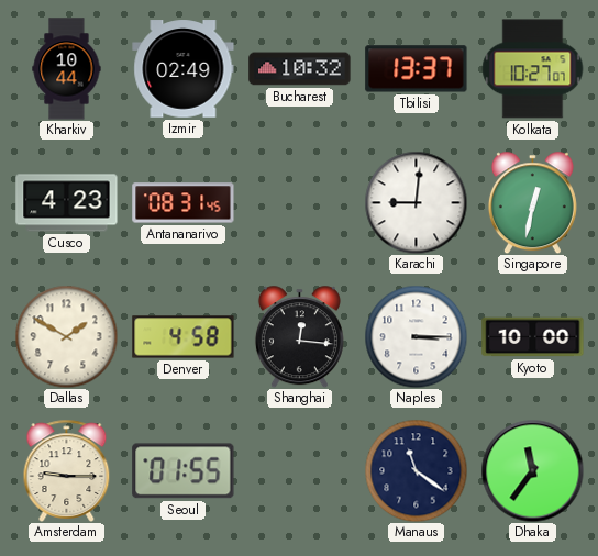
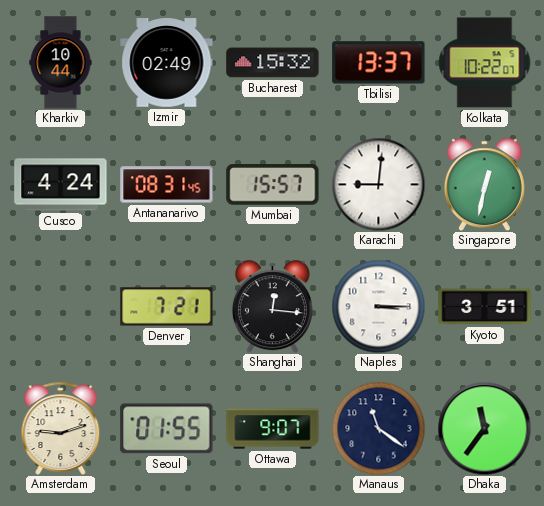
Bucharest: 10:32 -> 15:32
Kolkata: 10:27 -> 10:22
Cusco: 4:23 -> 4:24
Mumbai: none -> 15:57
Dallas: 1:50 -> none
Denver: 4:58 -> 7:21
Kyoto: 10:00 -> 3:51
Amsterdam: 9:15 -> 9:12
Ottawa: none -> 9:07
